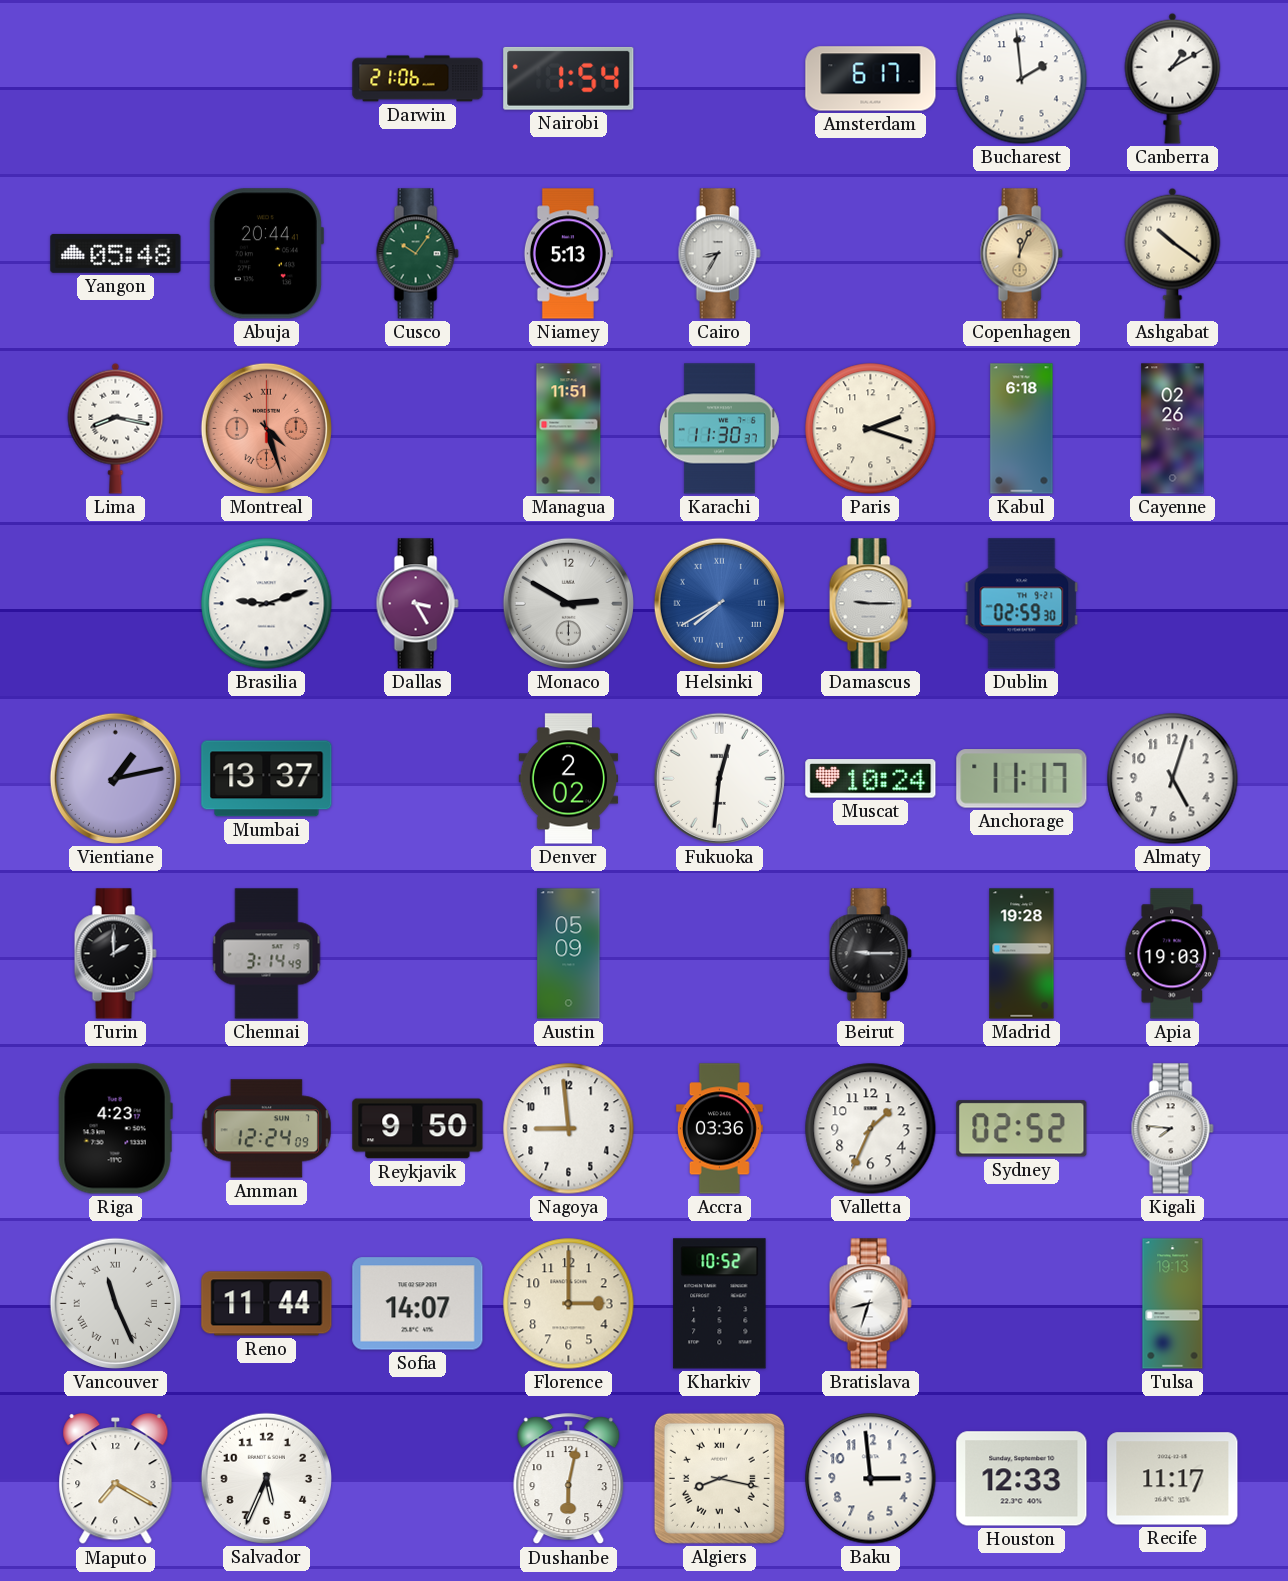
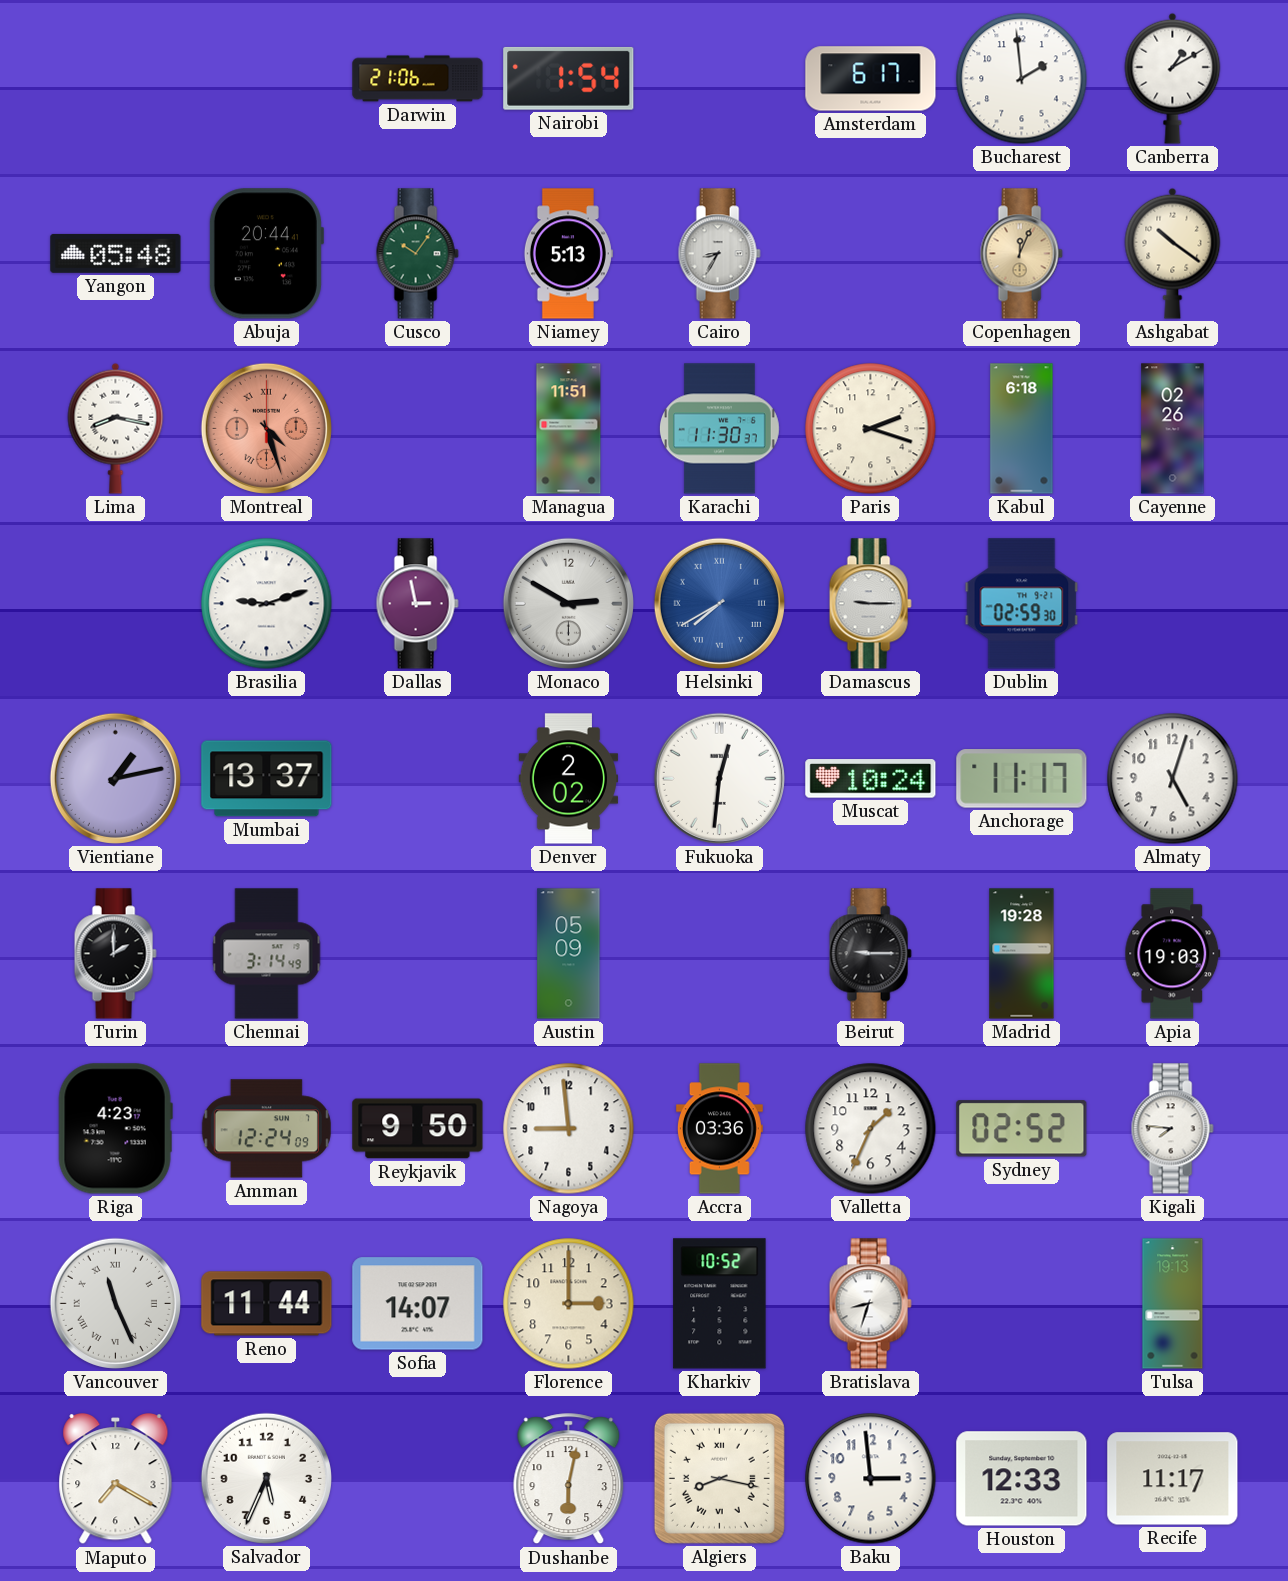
Dallas: 3:25 -> 2:58
